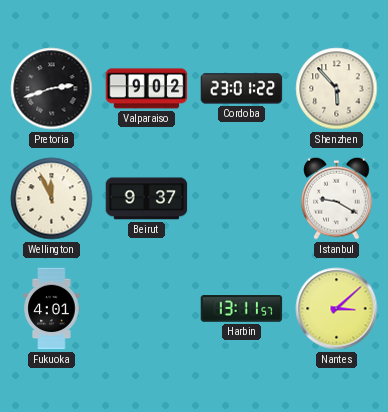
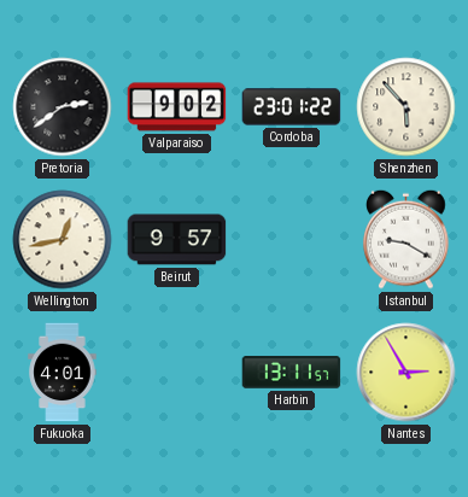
Pretoria: 2:42 -> 2:39
Wellington: 11:56 -> 12:43
Beirut: 9:37 -> 9:57
Nantes: 3:08 -> 2:55
